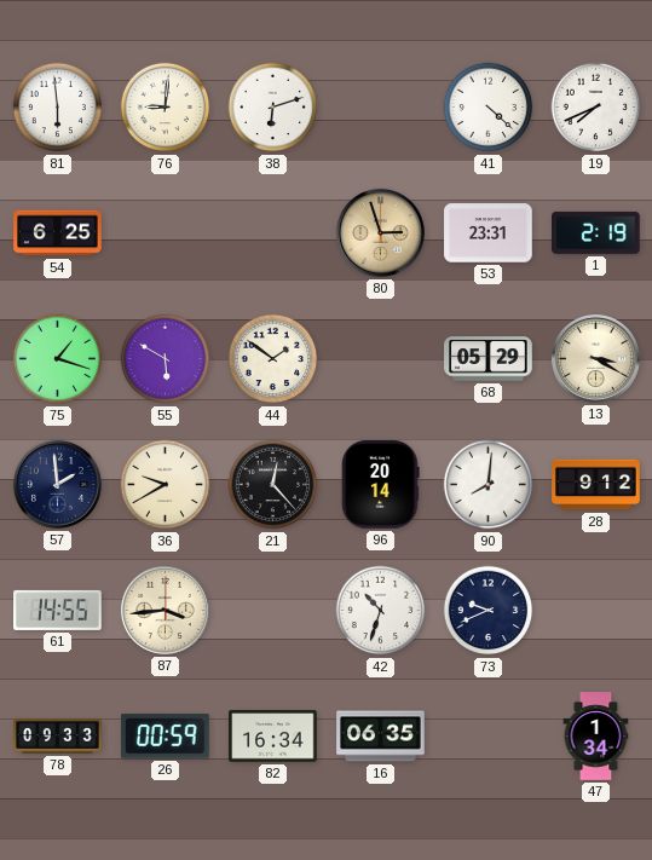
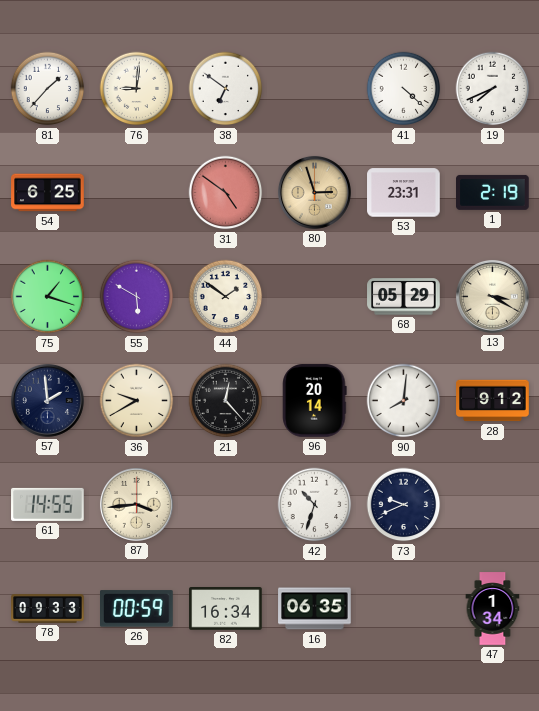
81: 5:59 -> 1:37
38: 6:12 -> 6:51
31: none -> 4:51
